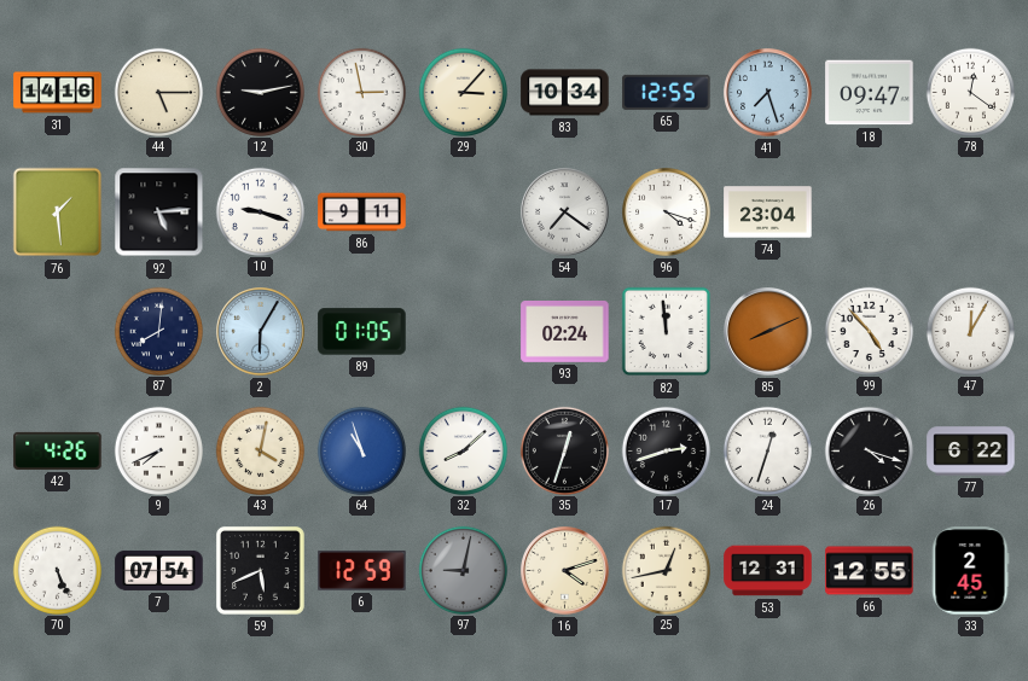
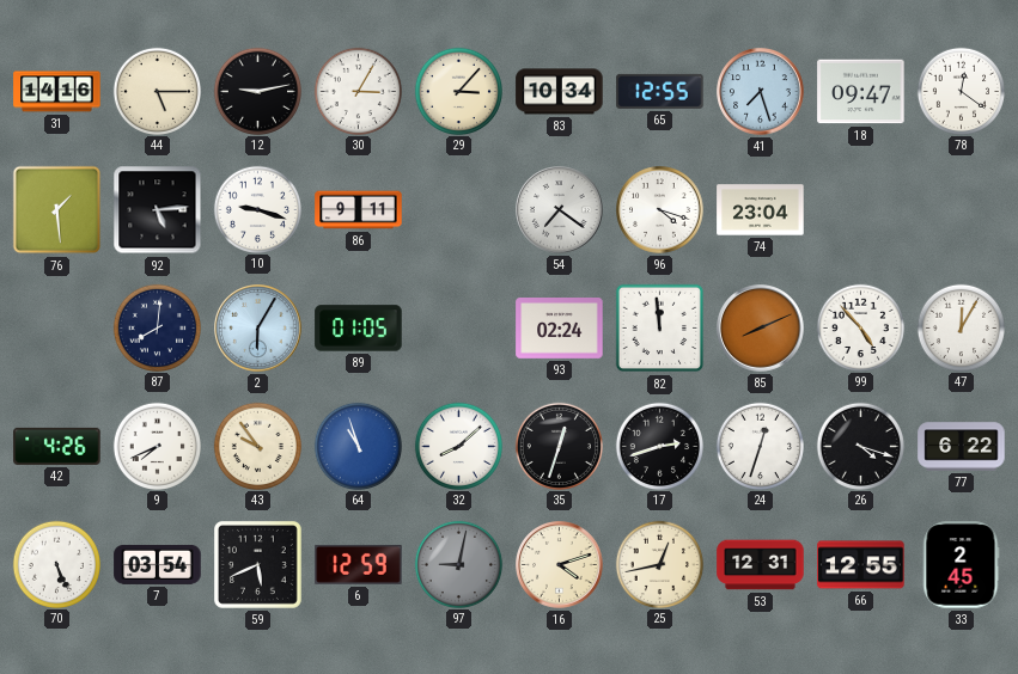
30: 2:58 -> 3:05
43: 4:02 -> 9:54
7: 07:54 -> 03:54
